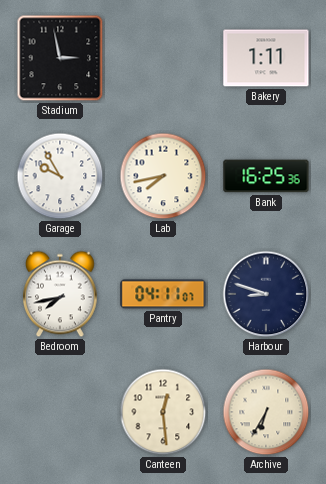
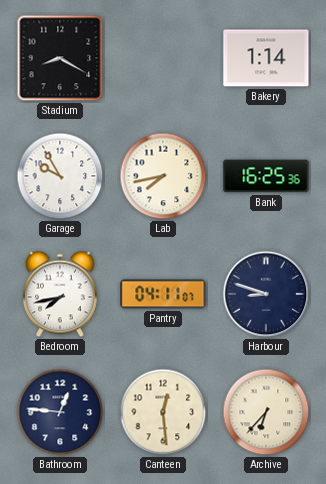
Stadium: 2:58 -> 8:20
Bakery: 1:11 -> 1:14
Bathroom: none -> 12:46
Archive: 6:35 -> 6:37
